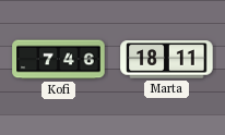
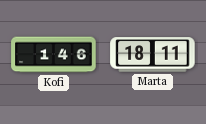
Kofi: 7:46 -> 1:46
